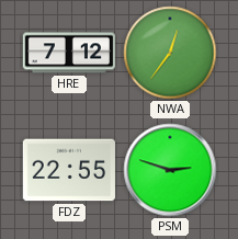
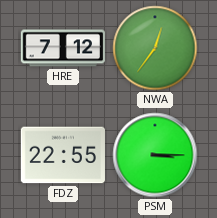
PSM: 2:48 -> 3:15
